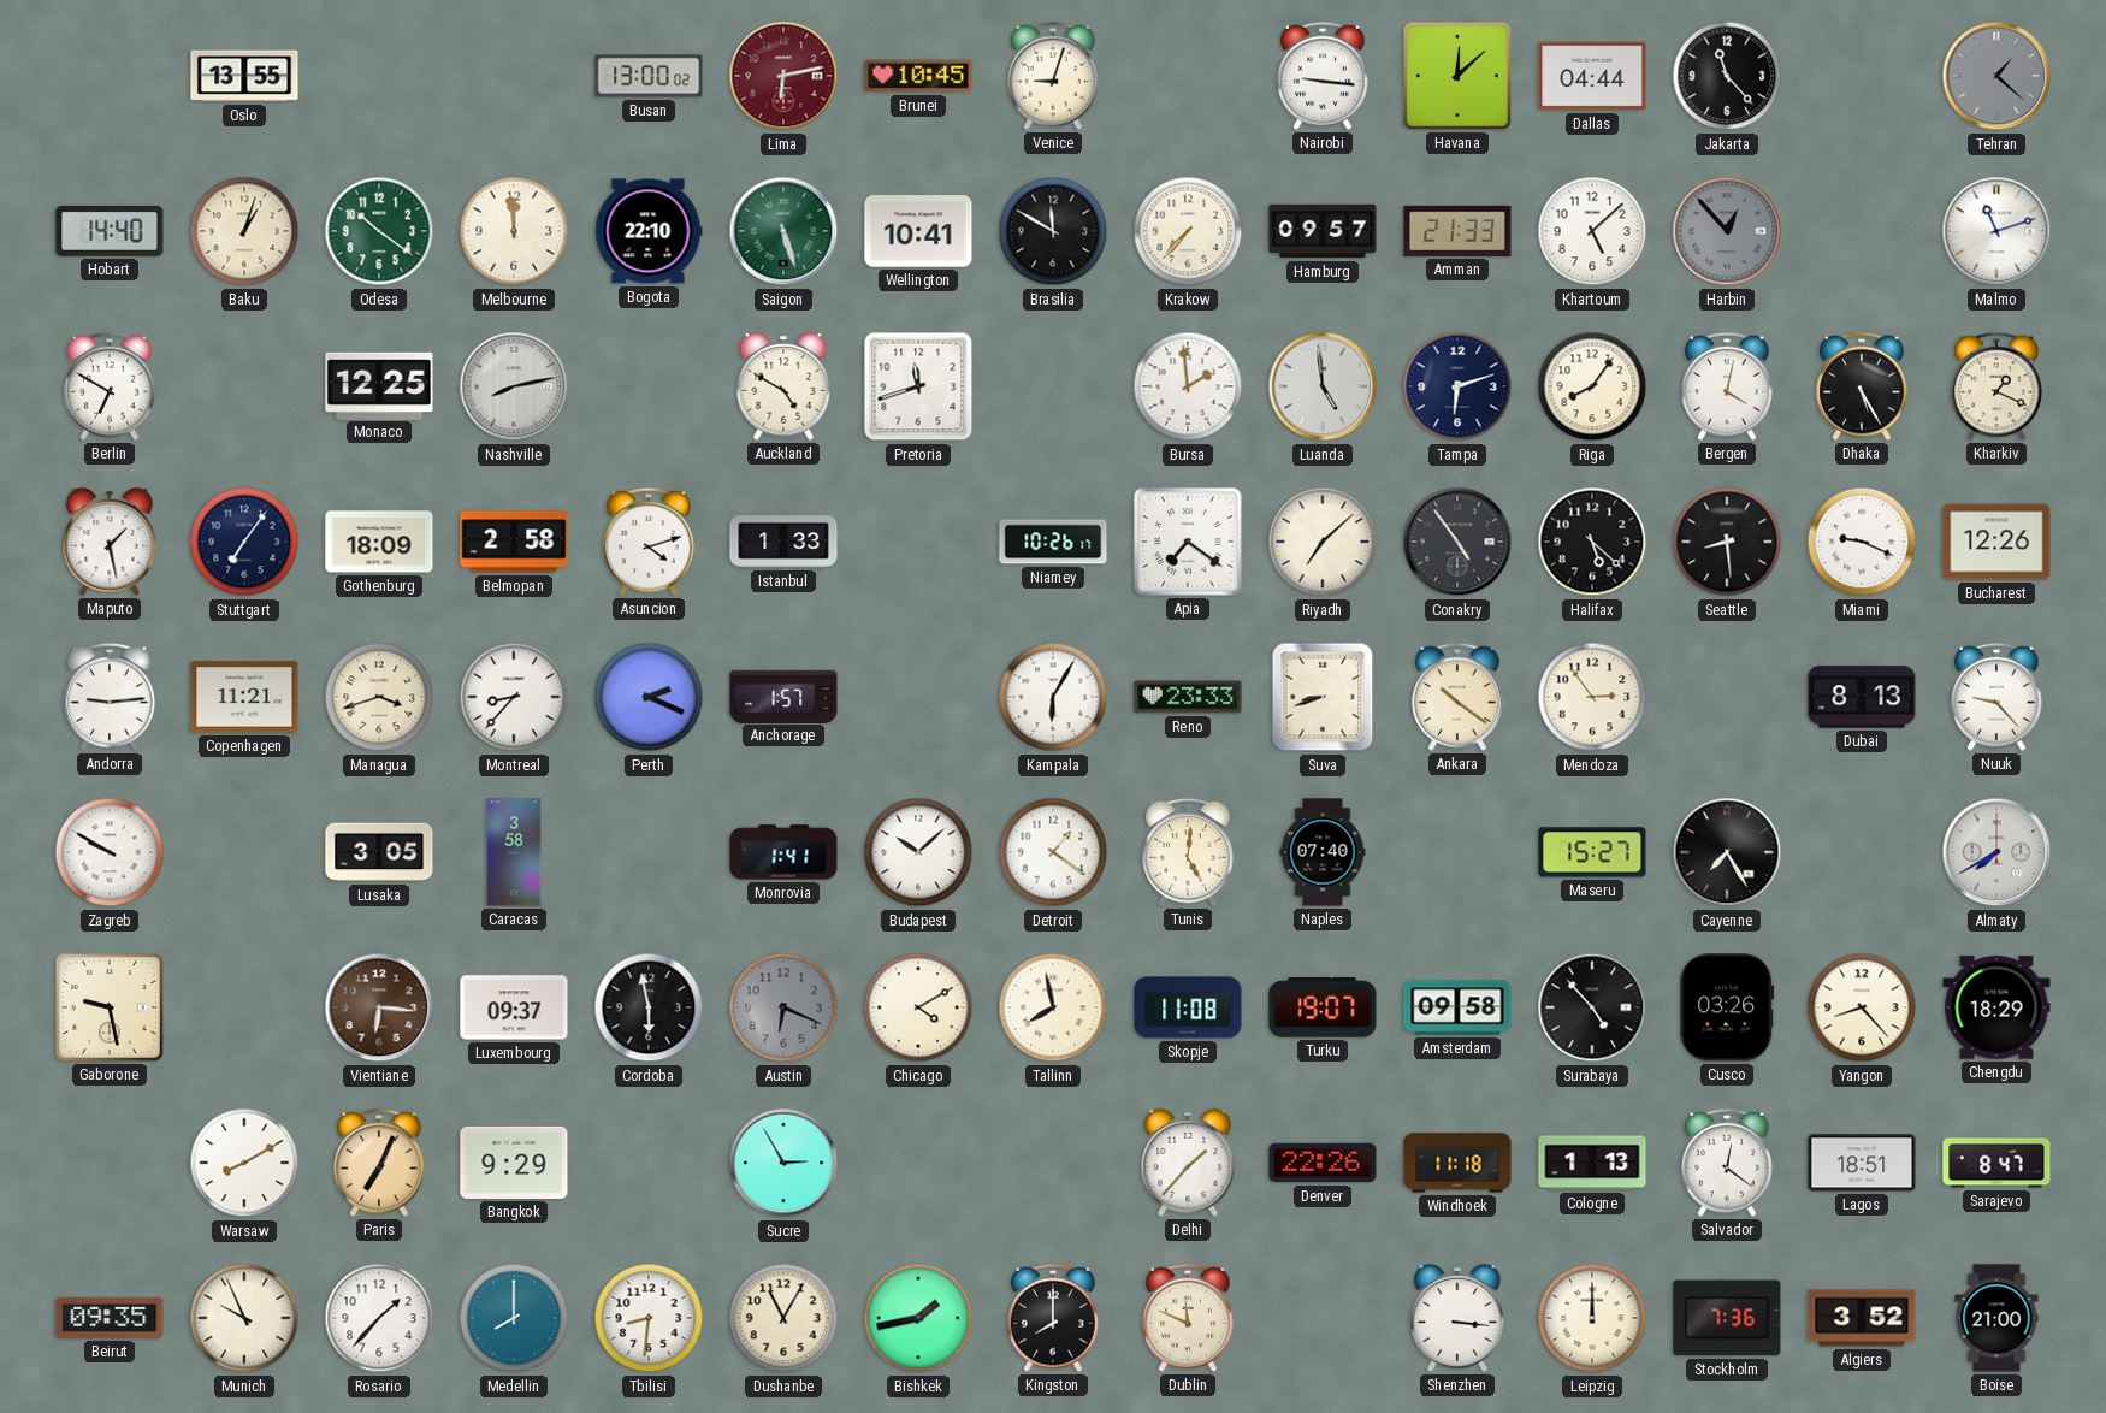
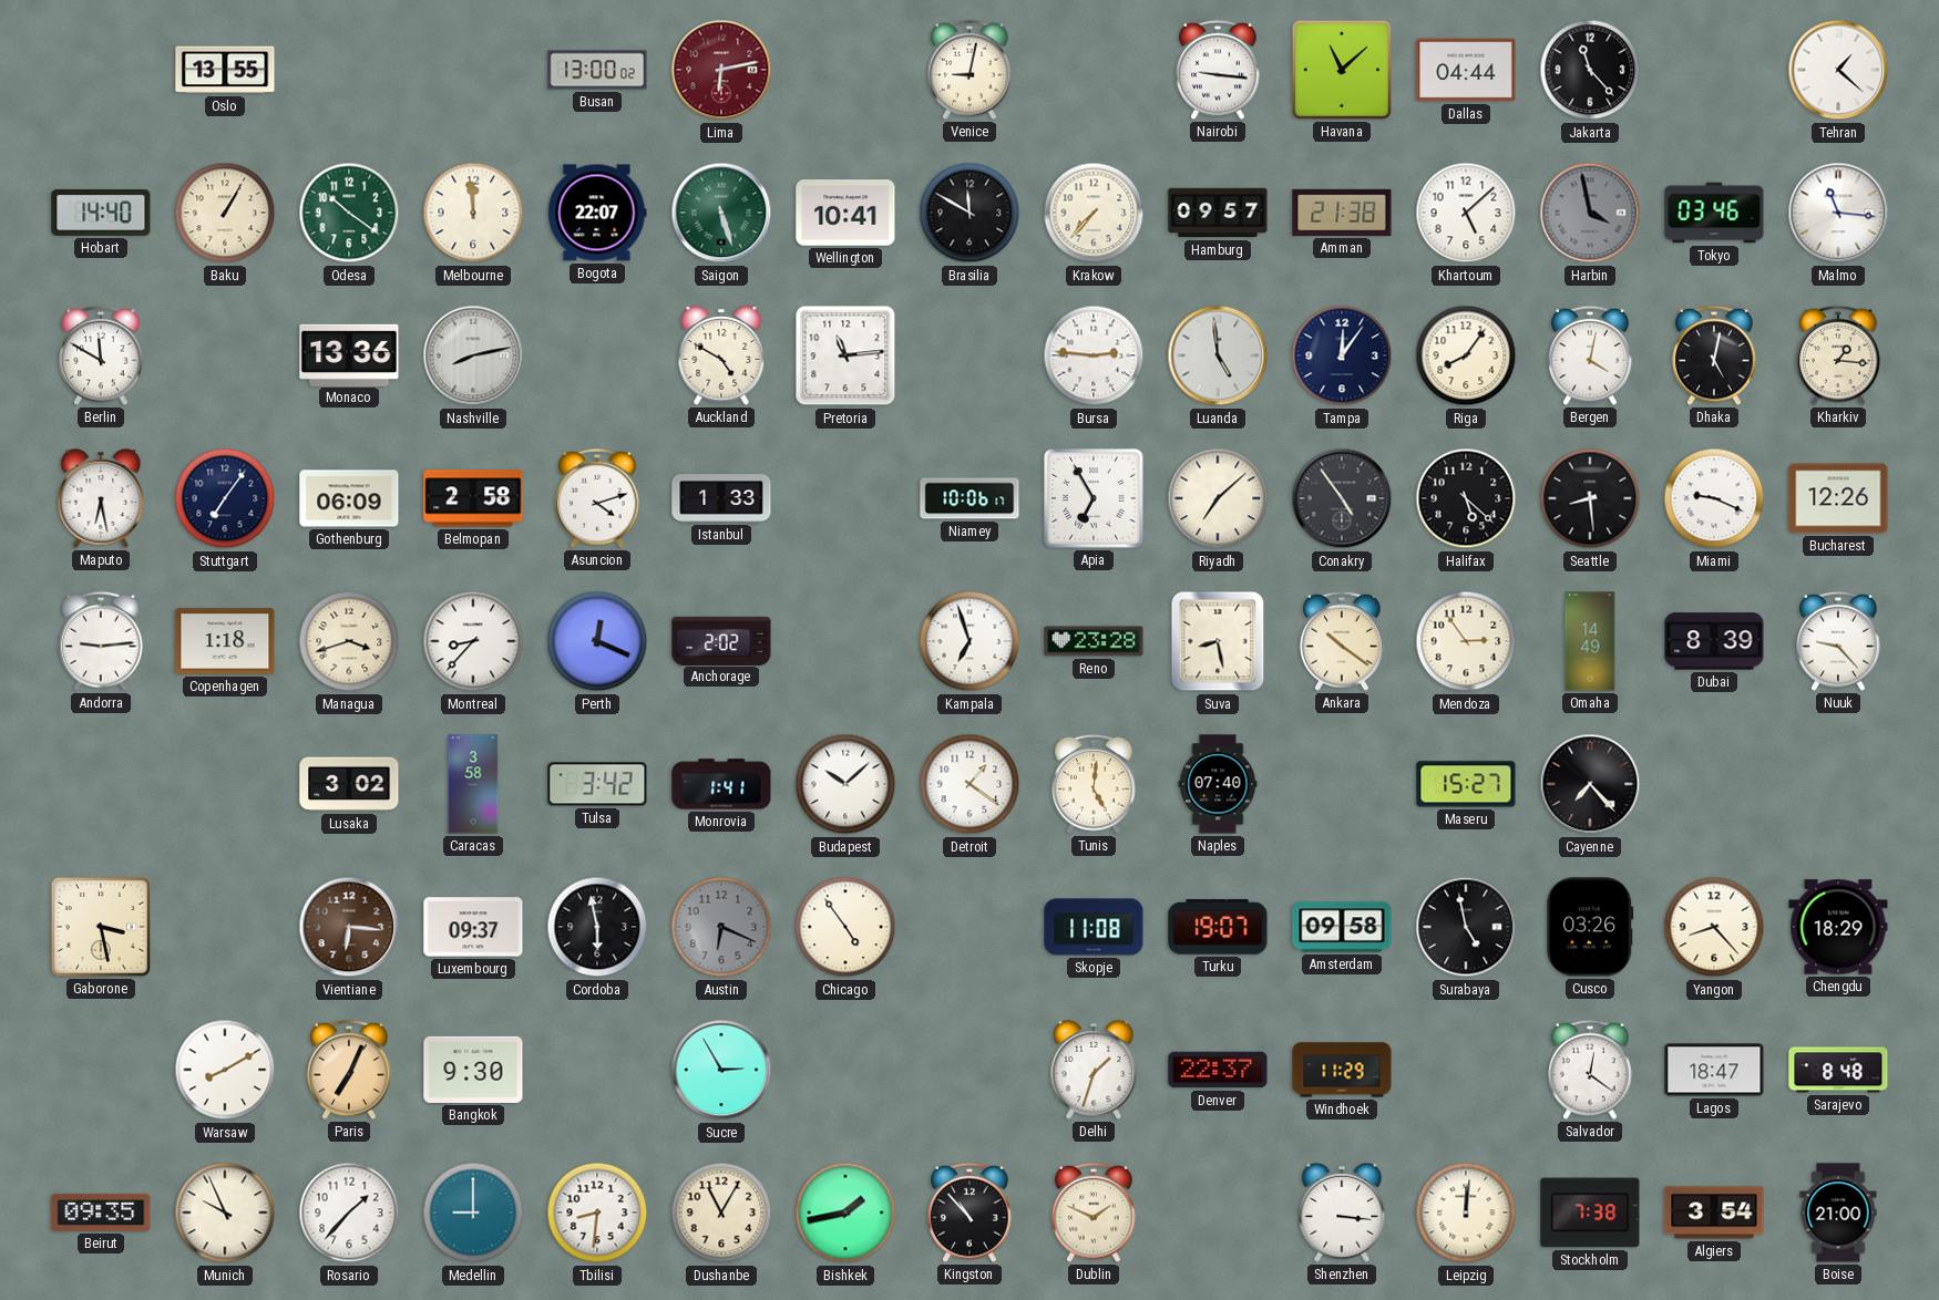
Brunei: 10:45 -> none
Venice: 9:03 -> 9:02
Havana: 12:08 -> 11:08
Tehran dial: grey -> white
Baku: 1:03 -> 1:05
Bogota: 22:10 -> 22:07
Amman: 21:33 -> 21:38
Harbin: 12:53 -> 3:58
Tokyo: none -> 03:46
Malmo: 11:12 -> 11:16
Berlin: 6:50 -> 11:50
Monaco: 12:25 -> 13:36
Pretoria: 11:42 -> 11:14
Bursa: 1:59 -> 2:46
Tampa: 6:12 -> 12:06
Dhaka: 5:25 -> 5:02
Kharkiv: 1:19 -> 1:16
Maputo: 1:28 -> 6:28
Gothenburg: 18:09 -> 06:09
Niamey: 10:26 -> 10:06
Apia: 7:21 -> 6:55
Copenhagen: 11:21 -> 1:18
Perth: 2:19 -> 12:19
Anchorage: 1:57 -> 2:02
Kampala: 6:05 -> 6:57
Reno: 23:33 -> 23:28
Suva: 8:42 -> 8:28
Omaha: none -> 14:49
Dubai: 8:13 -> 8:39
Zagreb: 9:50 -> none
Lusaka: 3:05 -> 3:02
Tulsa: none -> 3:42
Cayenne: 7:25 -> 7:23
Almaty: 7:40 -> none
Gaborone: 9:28 -> 3:28
Chicago: 4:10 -> 4:54
Tallinn: 7:58 -> none
Surabaya: 4:53 -> 4:58
Bangkok: 9:29 -> 9:30
Delhi: 1:37 -> 1:33
Denver: 22:26 -> 22:37
Windhoek: 11:18 -> 11:29
Cologne: 1:13 -> none
Lagos: 18:51 -> 18:47
Sarajevo: 8:47 -> 8:48
Medellin: 8:00 -> 9:00
Kingston: 8:00 -> 10:53
Dublin: 11:49 -> 1:49
Leipzig: 12:00 -> 12:01
Stockholm: 7:36 -> 7:38
Algiers: 3:52 -> 3:54
